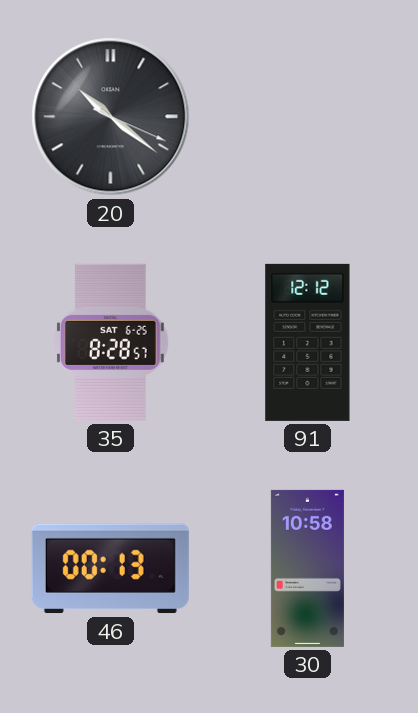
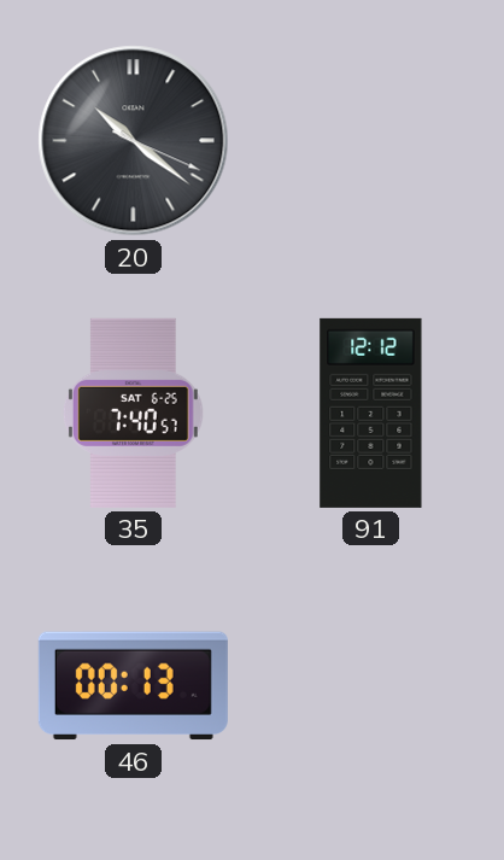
35: 8:28 -> 7:40
30: 10:58 -> none
